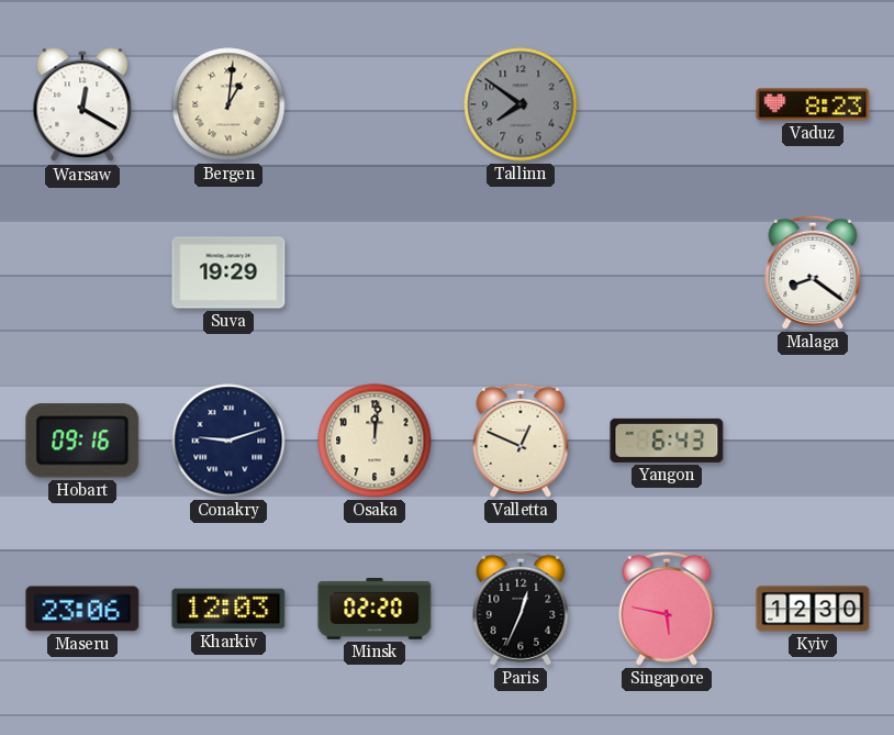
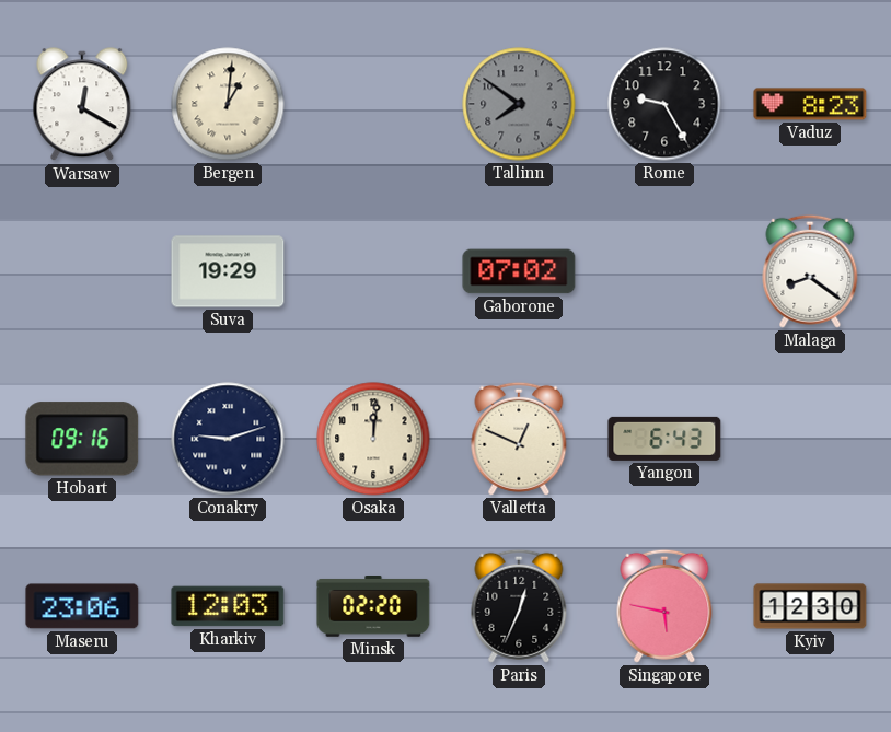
Rome: none -> 9:25
Gaborone: none -> 07:02
